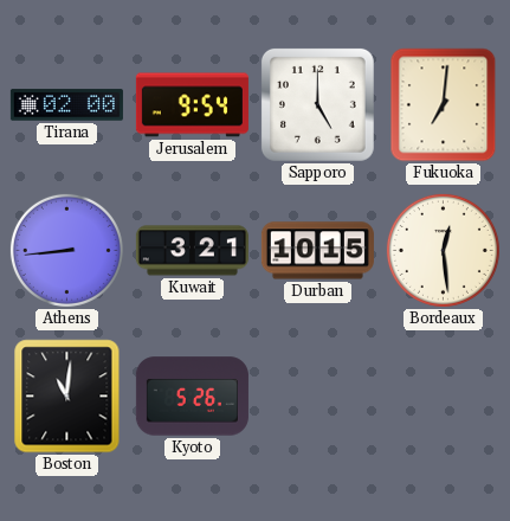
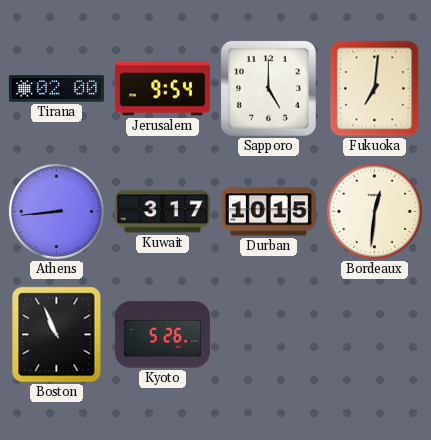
Kuwait: 3:21 -> 3:17
Bordeaux: 12:29 -> 12:31
Boston: 11:01 -> 10:56
